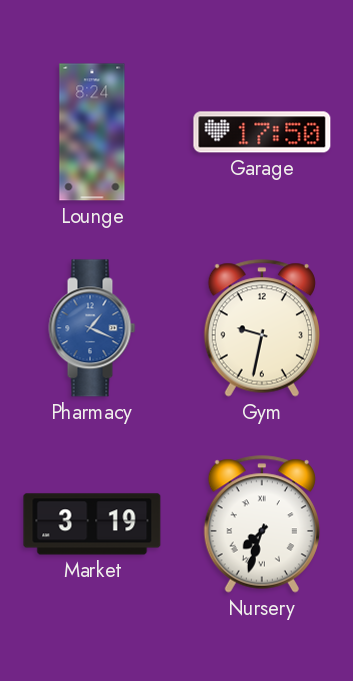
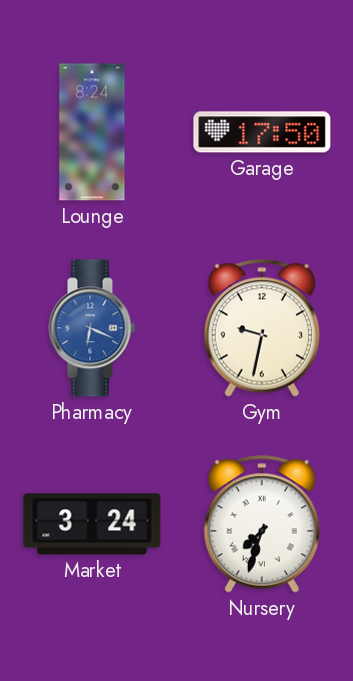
Pharmacy: 1:19 -> 6:19
Market: 3:19 -> 3:24
